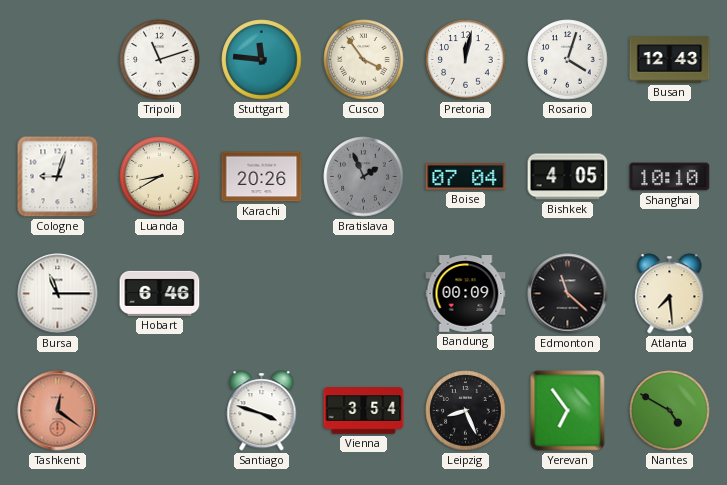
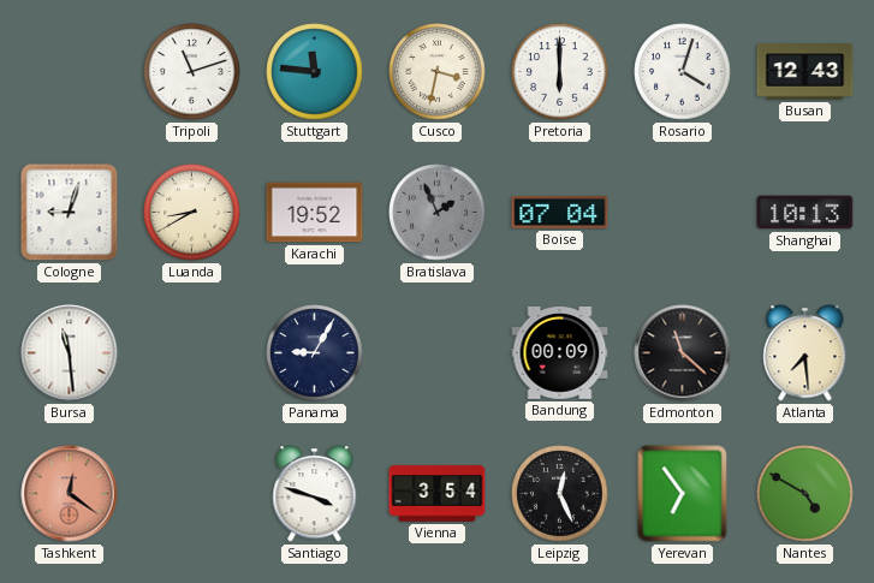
Cusco: 3:54 -> 3:32
Pretoria: 12:02 -> 6:00
Karachi: 20:26 -> 19:52
Bishkek: 4:05 -> none
Shanghai: 10:10 -> 10:13
Bursa: 11:15 -> 11:29
Hobart: 6:46 -> none
Panama: none -> 9:05
Leipzig: 8:26 -> 12:26
